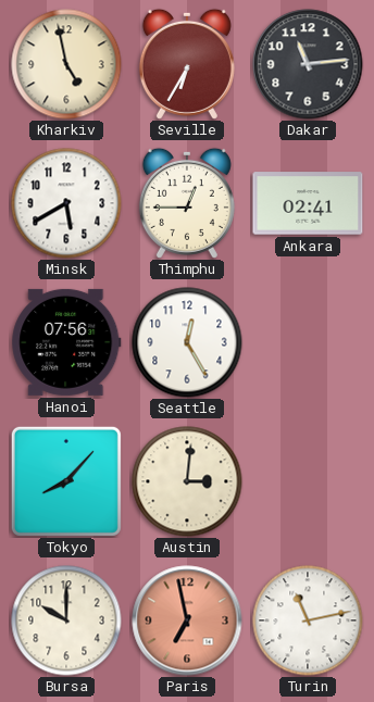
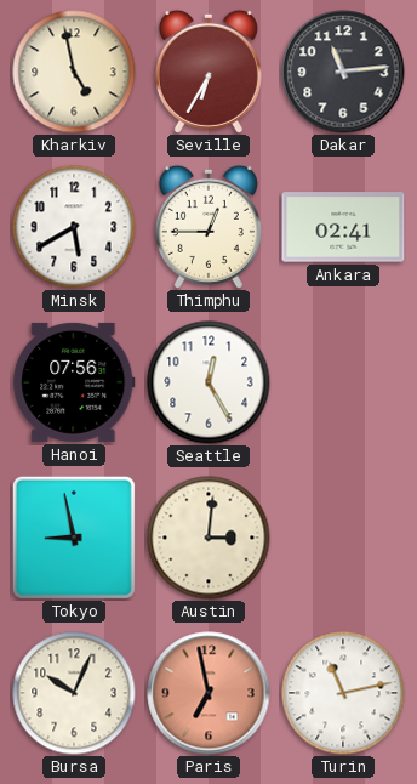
Tokyo: 8:07 -> 8:58
Bursa: 10:00 -> 10:04
